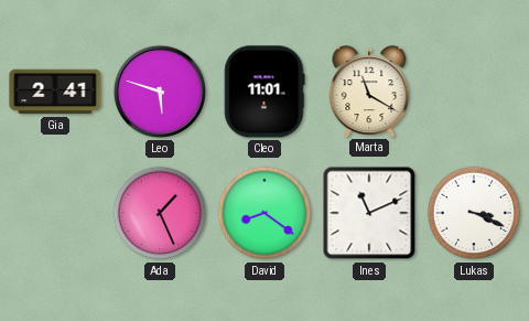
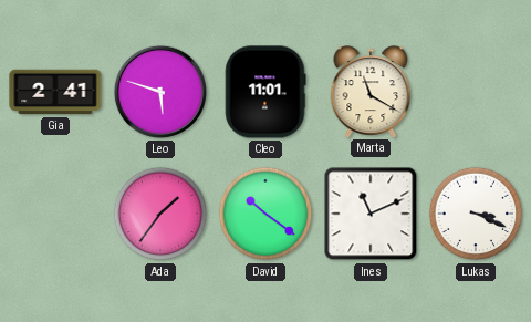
Ada: 1:26 -> 1:36
David: 8:21 -> 10:21
